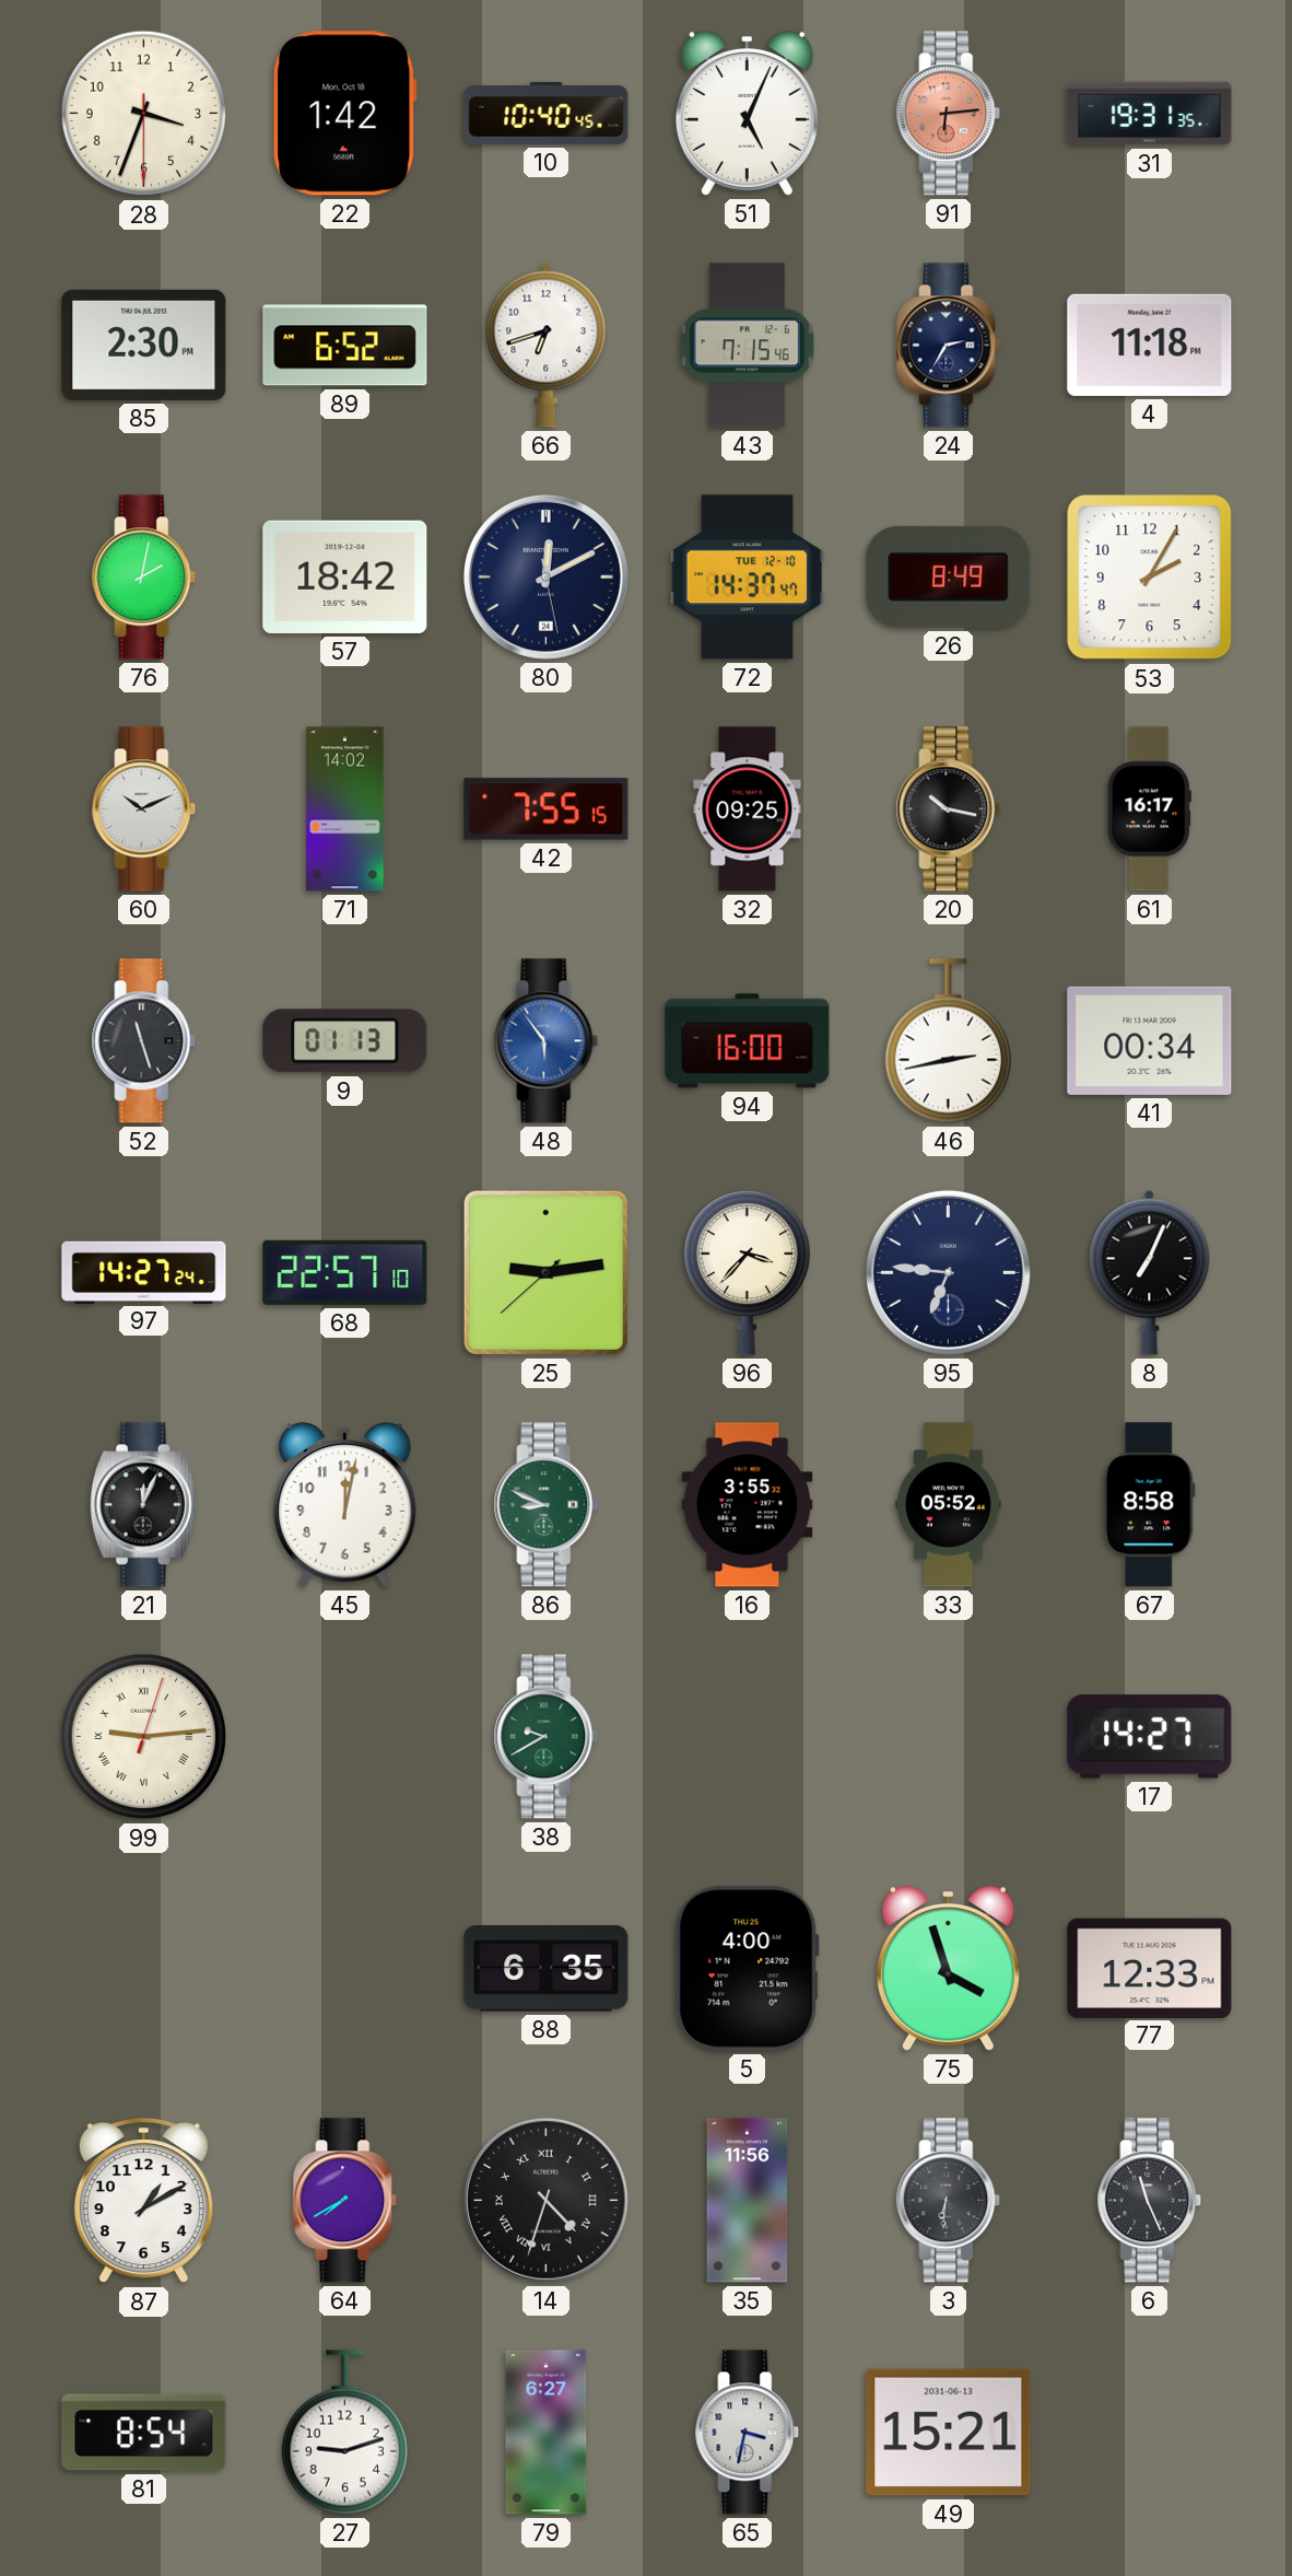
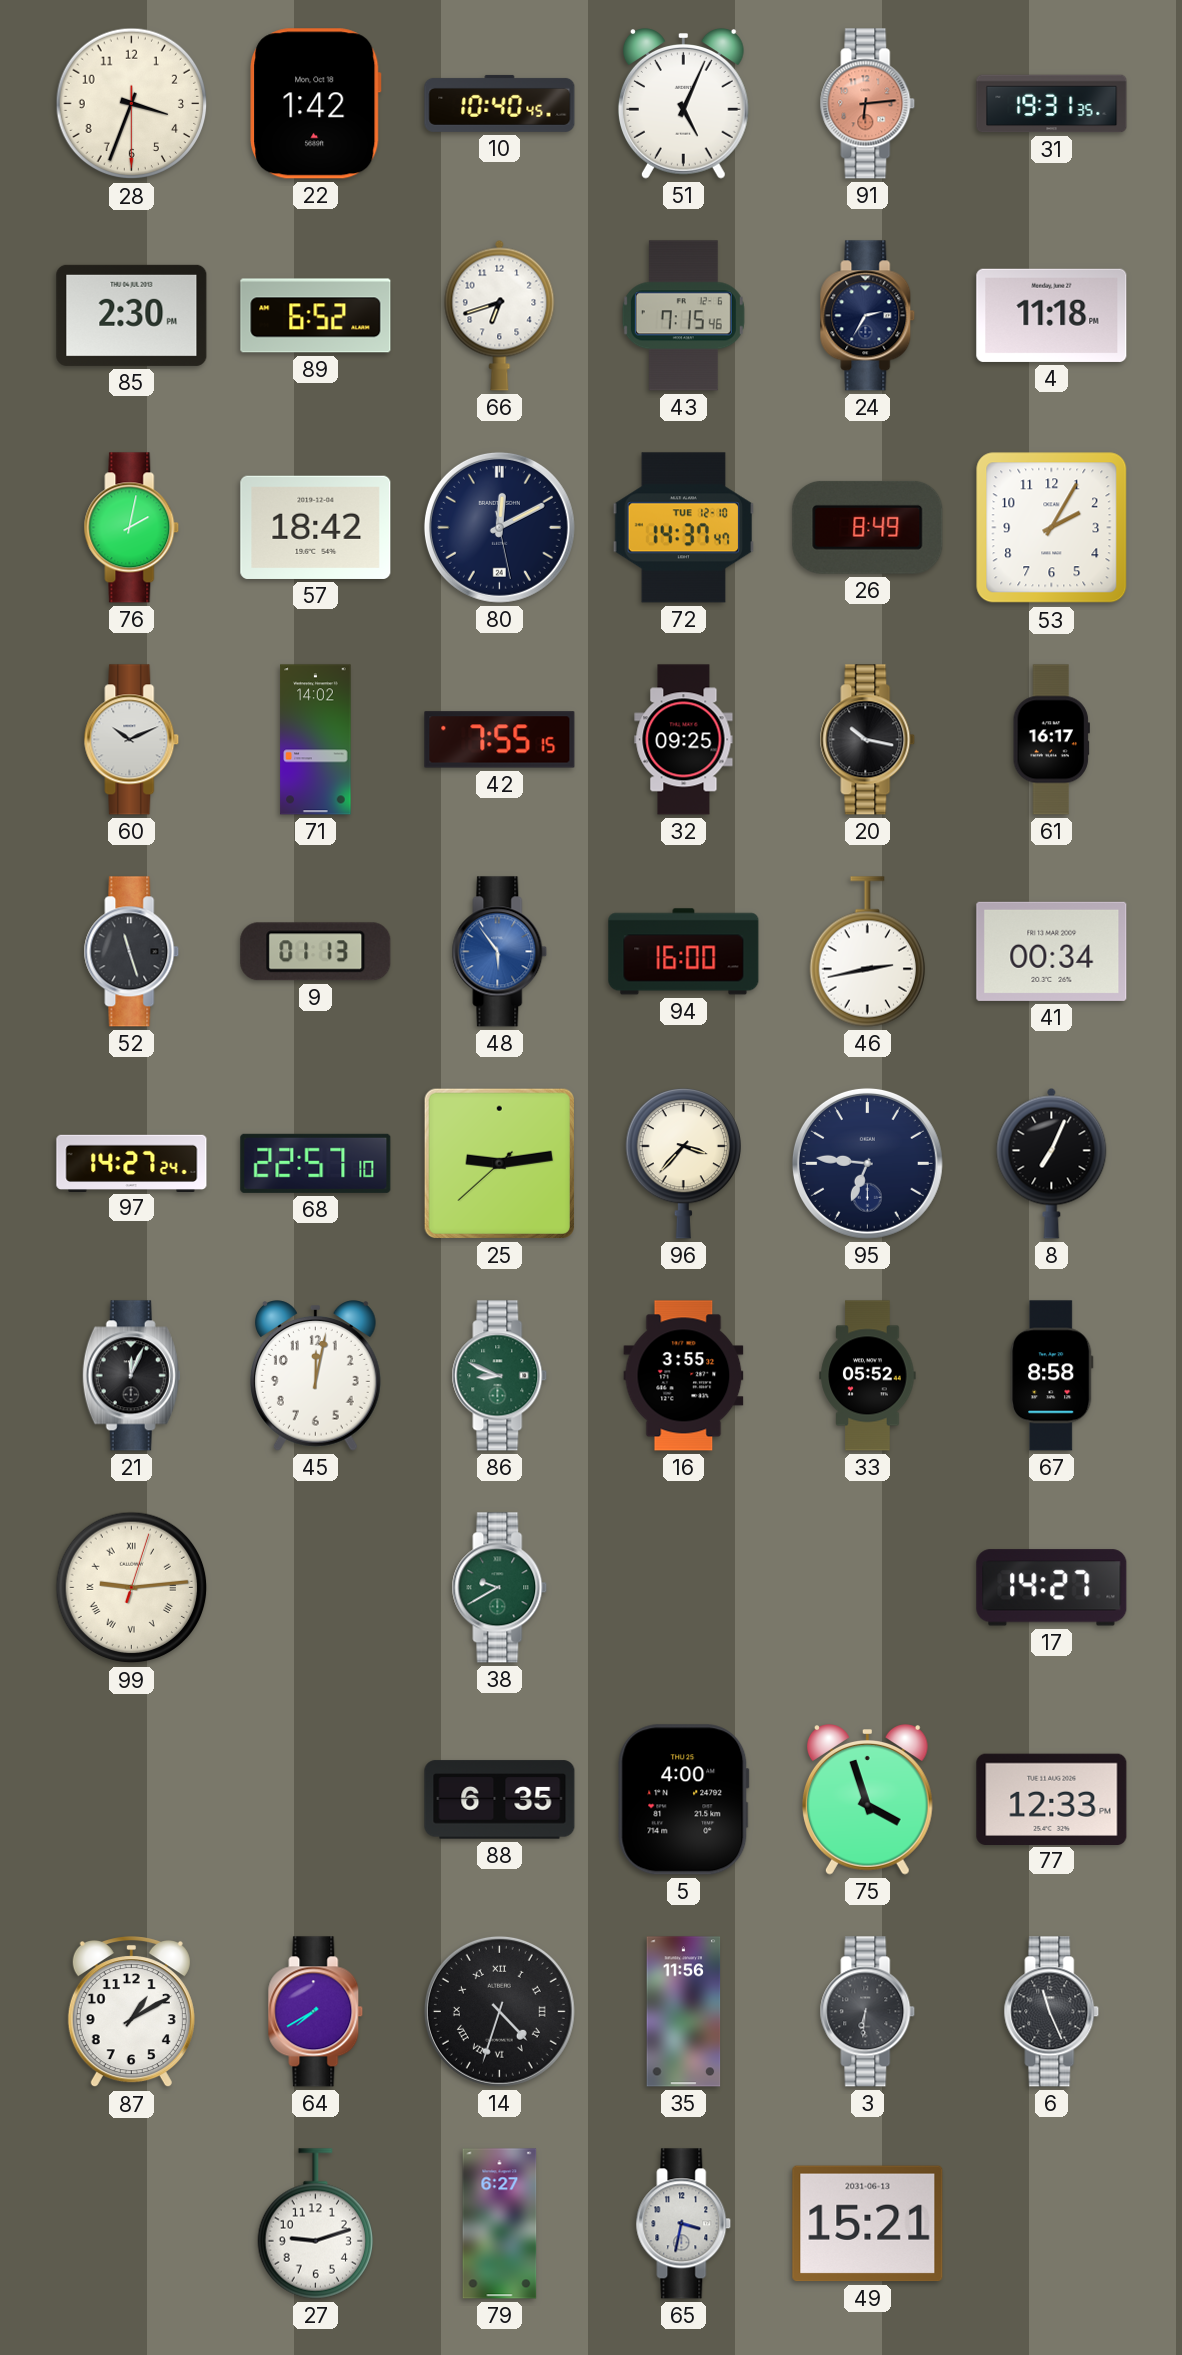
81: 8:54 -> none
